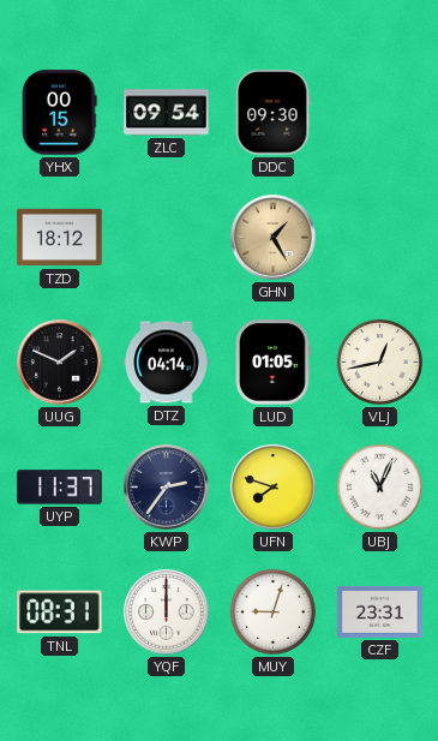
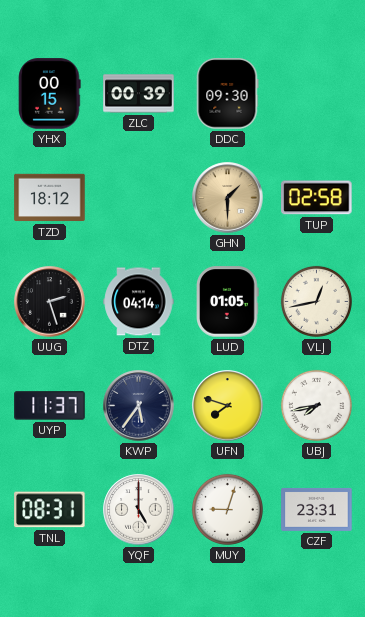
ZLC: 09:54 -> 00:39
GHN: 1:25 -> 1:30
TUP: none -> 02:58
UUG: 1:49 -> 2:27
KWP: 2:36 -> 5:36
UBJ: 11:04 -> 7:43
YQF: 12:00 -> 5:00
